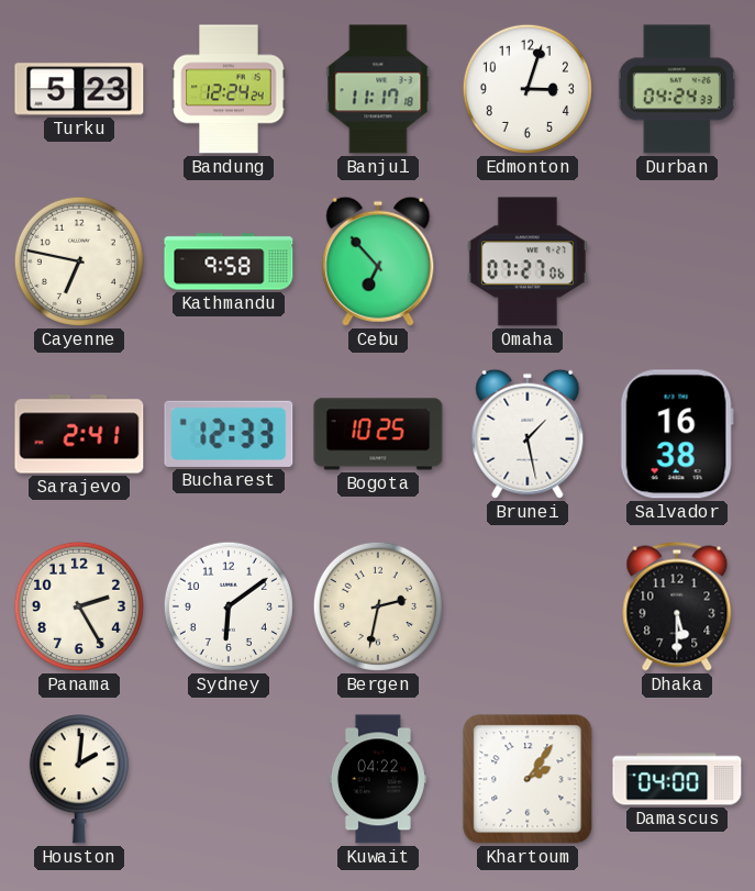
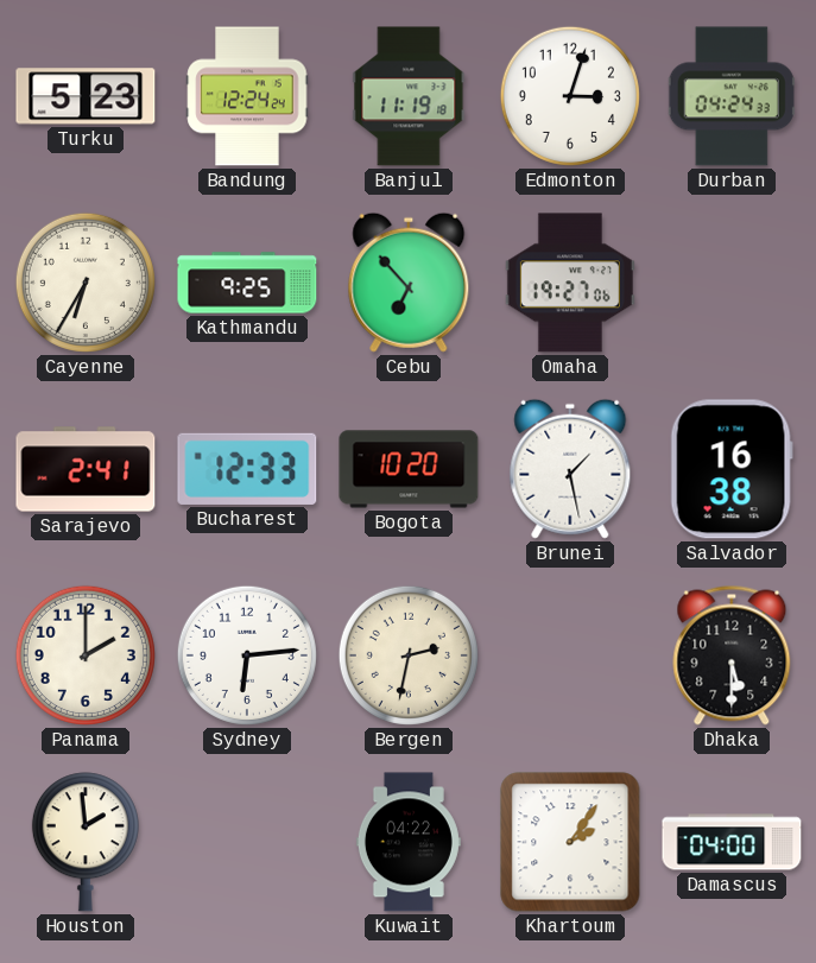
Banjul: 11:17 -> 11:19
Cayenne: 6:47 -> 6:35
Kathmandu: 9:58 -> 9:25
Omaha: 07:27 -> 19:27
Bogota: 10:25 -> 10:20
Panama: 2:25 -> 2:00
Sydney: 6:09 -> 6:14
Houston: 2:01 -> 1:59
